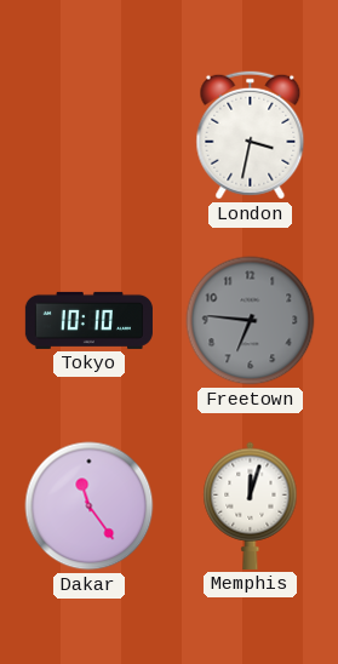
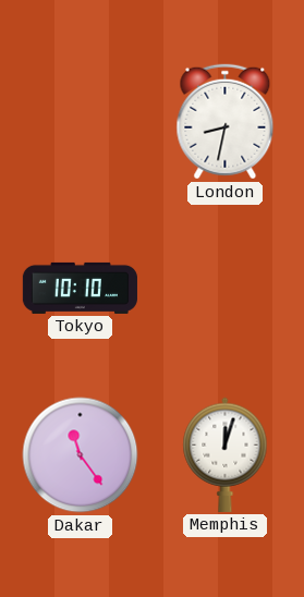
London: 3:32 -> 8:32
Freetown: 6:46 -> none
